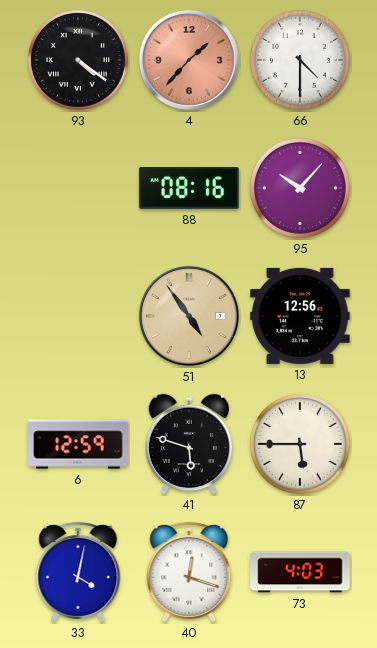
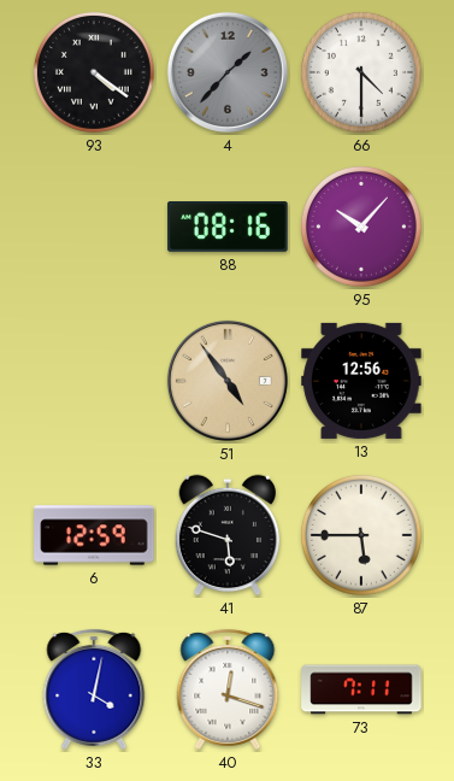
4 dial: salmon -> grey
73: 4:03 -> 7:11
